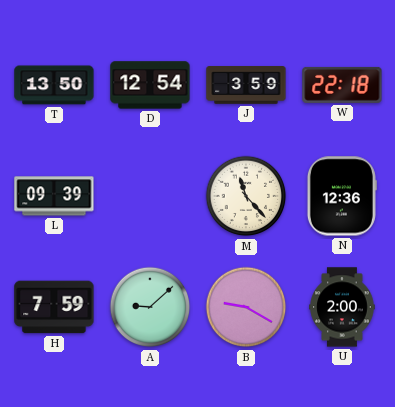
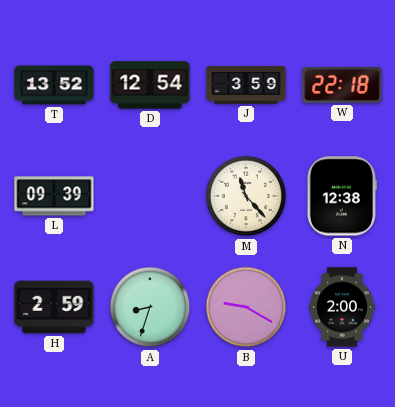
T: 13:50 -> 13:52
N: 12:36 -> 12:38
H: 7:59 -> 2:59
A: 9:08 -> 8:33
